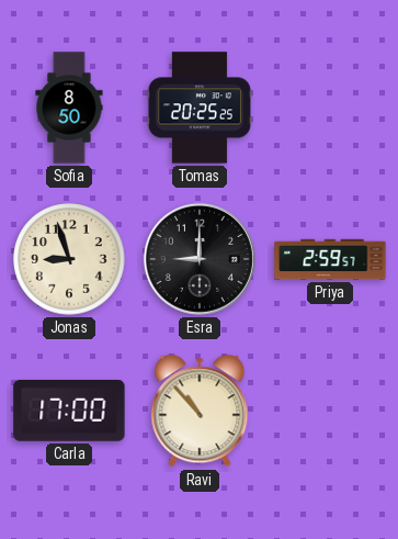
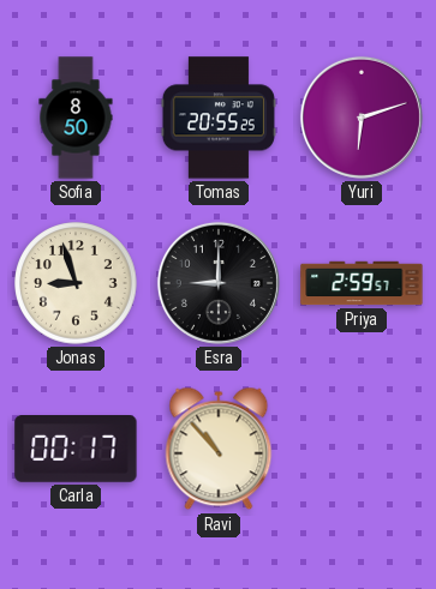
Tomas: 20:25 -> 20:55
Yuri: none -> 6:12
Carla: 17:00 -> 00:17
